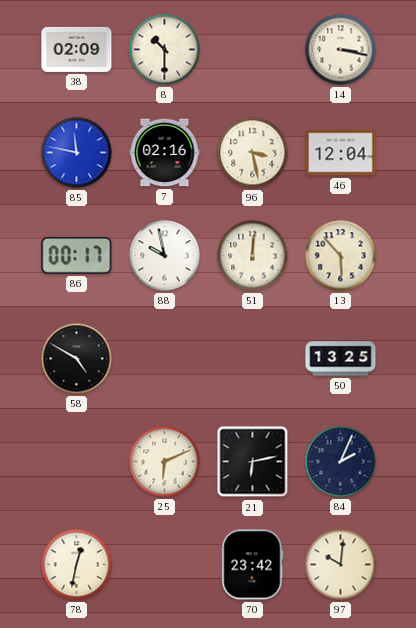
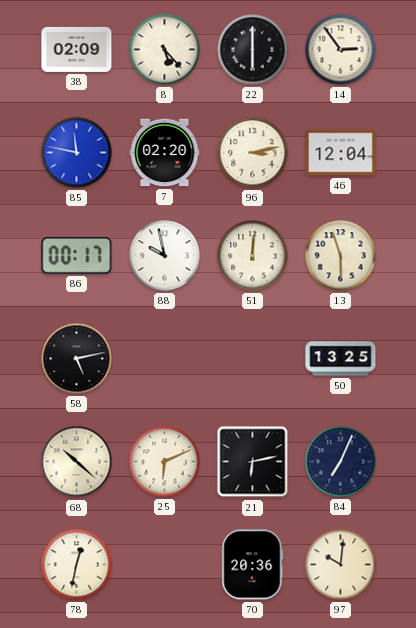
8: 10:30 -> 5:23
22: none -> 6:00
14: 3:17 -> 2:54
7: 02:16 -> 02:20
96: 3:28 -> 3:13
13: 5:53 -> 5:57
58: 4:50 -> 5:13
68: none -> 10:22
84: 2:04 -> 7:04
70: 23:42 -> 20:36
